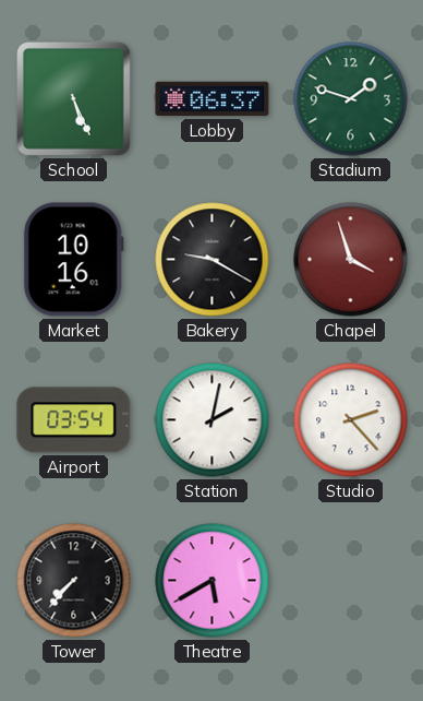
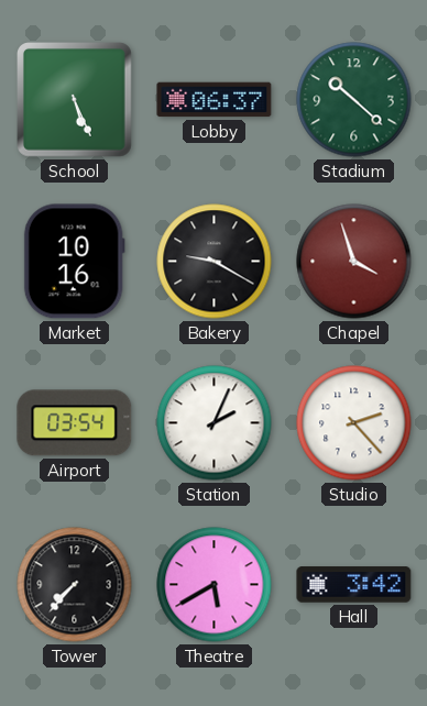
Stadium: 1:48 -> 10:22
Station: 2:02 -> 2:04
Hall: none -> 3:42
